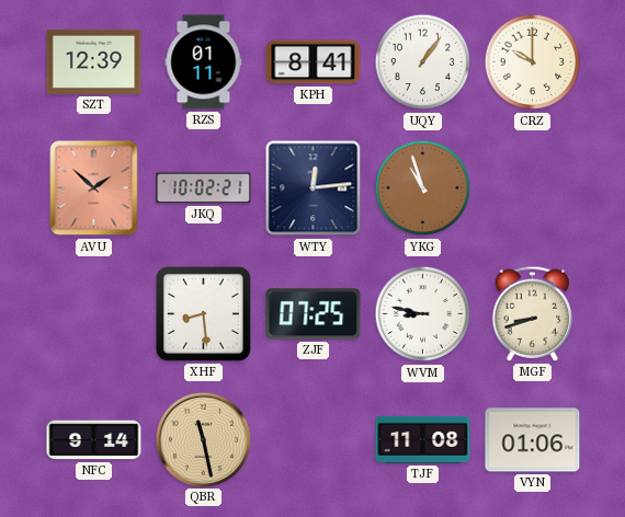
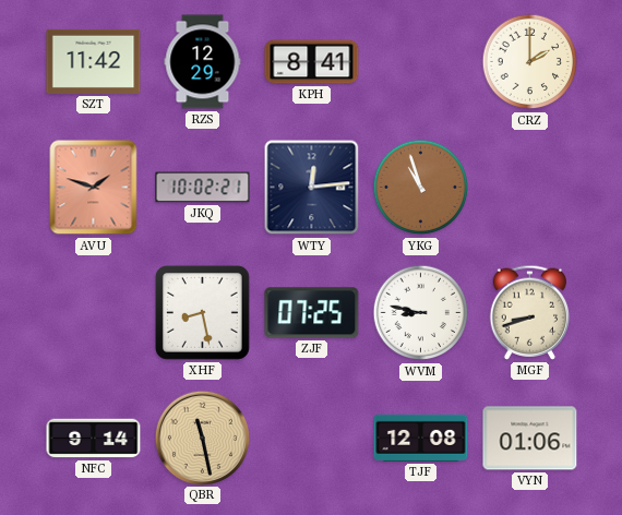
SZT: 12:39 -> 11:42
RZS: 01:11 -> 12:29
UQY: 1:06 -> none
CRZ: 10:00 -> 2:00
AVU: 1:52 -> 1:48
XHF: 8:29 -> 8:28
TJF: 11:08 -> 12:08
